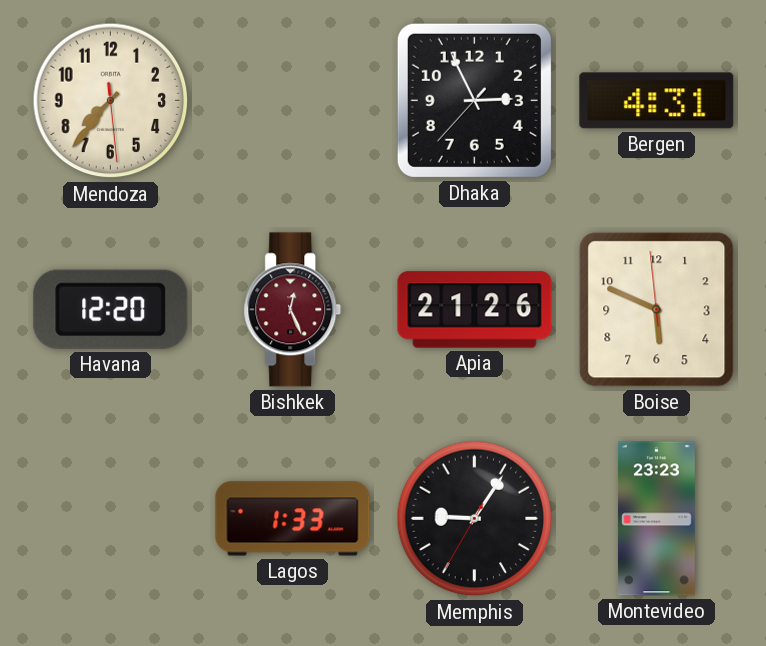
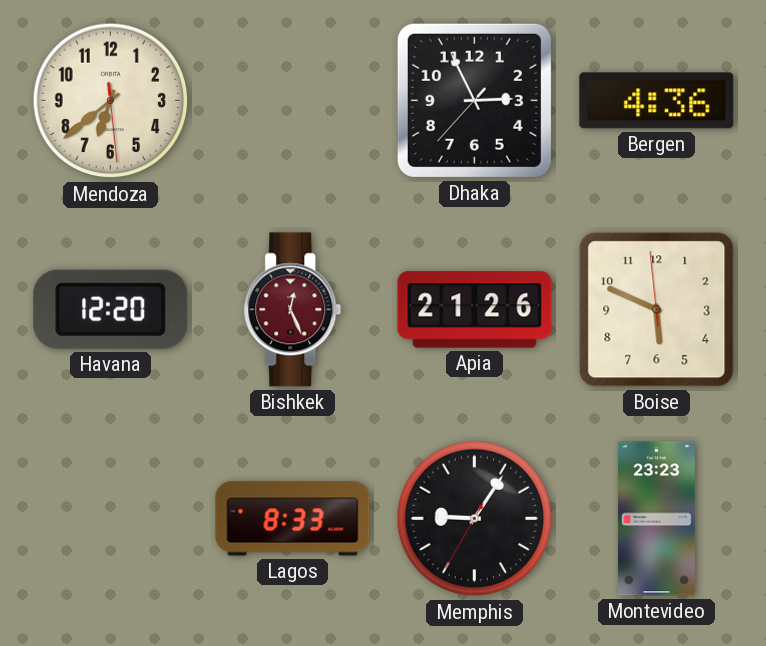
Mendoza: 7:36 -> 6:38
Bergen: 4:31 -> 4:36
Lagos: 1:33 -> 8:33
